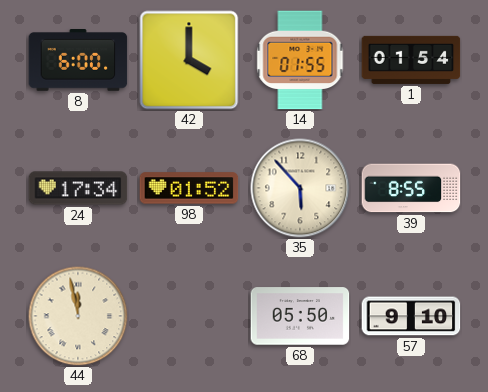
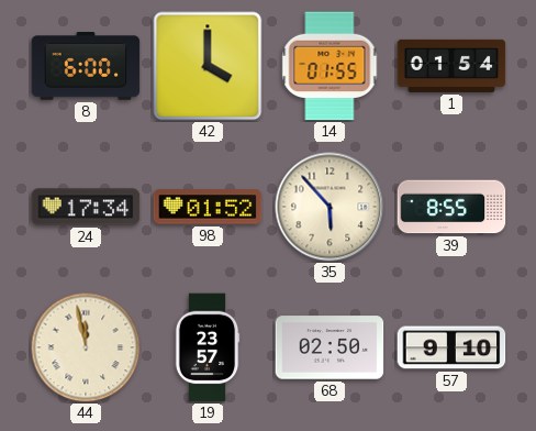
19: none -> 23:57
68: 05:50 -> 02:50
